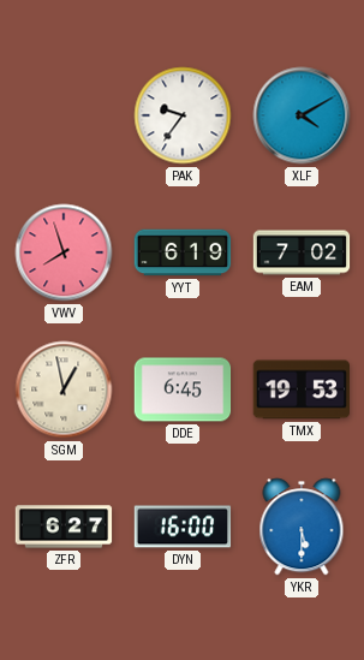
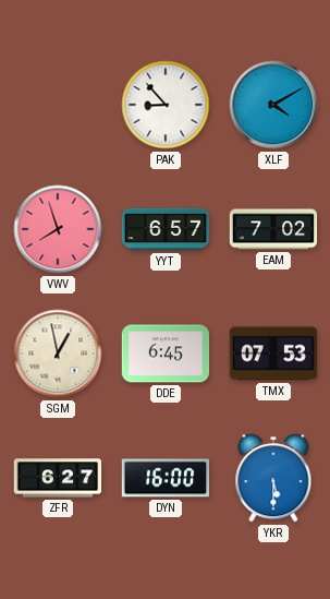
PAK: 9:36 -> 8:53
YYT: 6:19 -> 6:57
TMX: 19:53 -> 07:53
